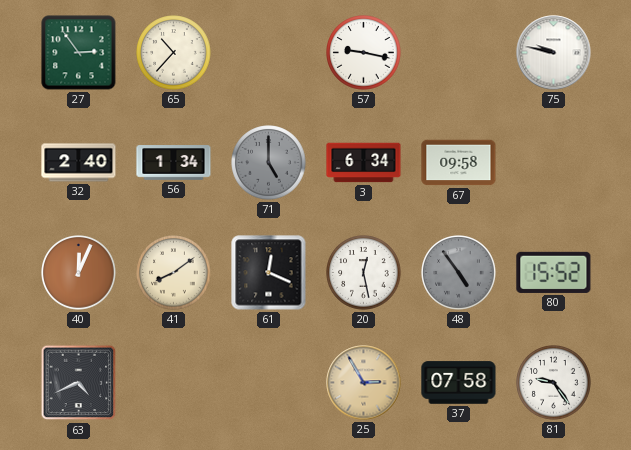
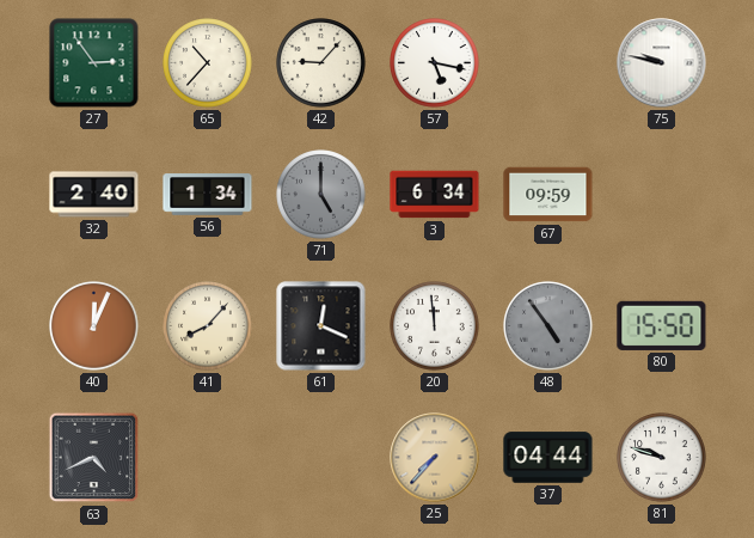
42: none -> 9:07
57: 9:17 -> 5:17
67: 09:58 -> 09:59
41: 8:09 -> 8:07
20: 12:28 -> 11:59
80: 15:52 -> 15:50
25: 2:55 -> 7:37
37: 07:58 -> 04:44
81: 9:24 -> 9:48
